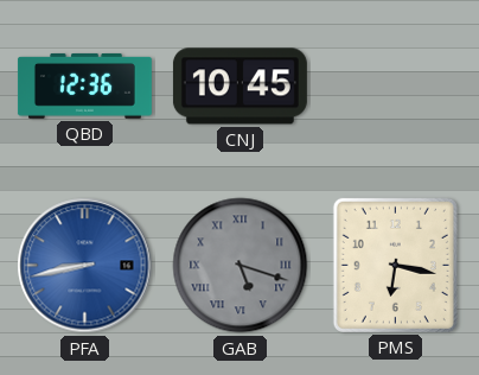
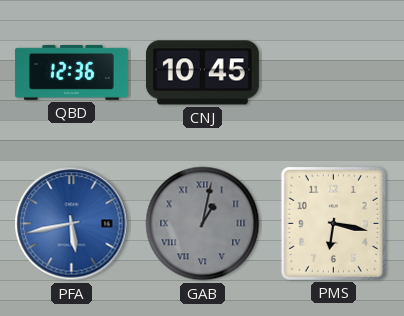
PFA: 8:43 -> 5:43
GAB: 5:18 -> 1:02
